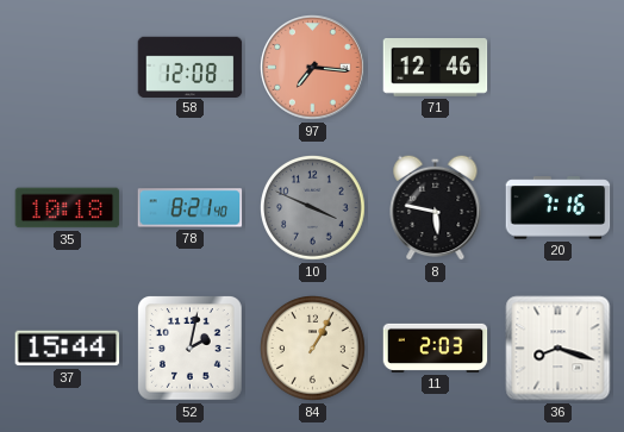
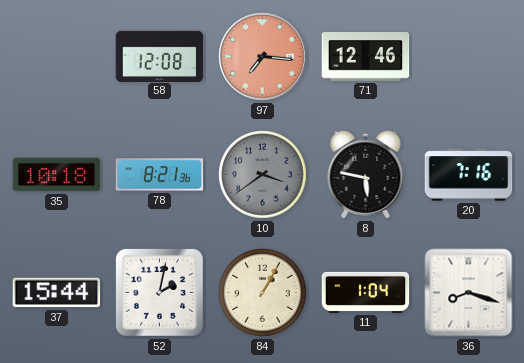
78: 8:21:40 -> 8:21:36
10: 3:49 -> 3:39
11: 2:03 -> 1:04
